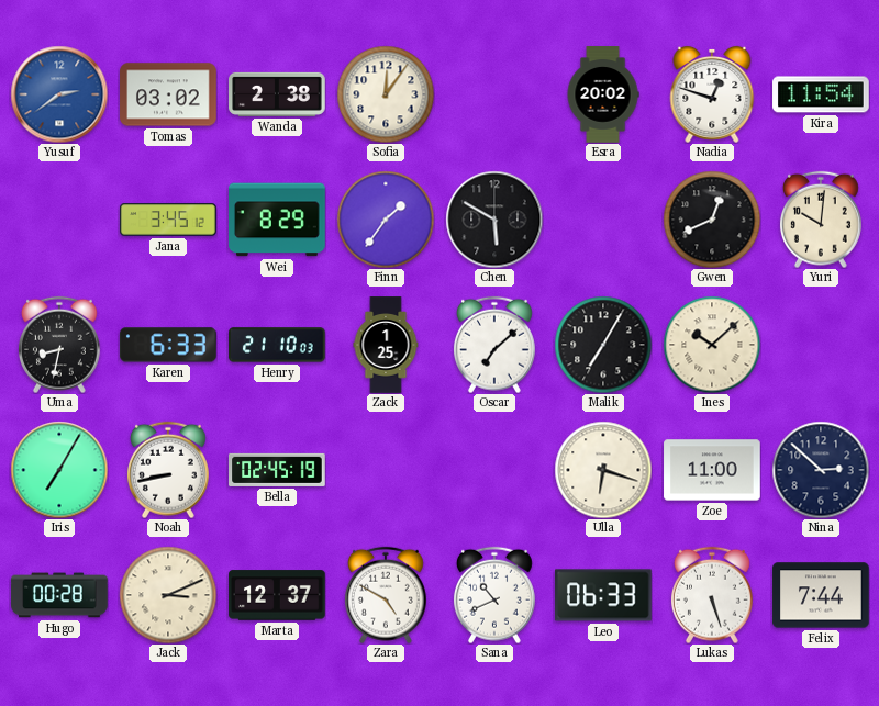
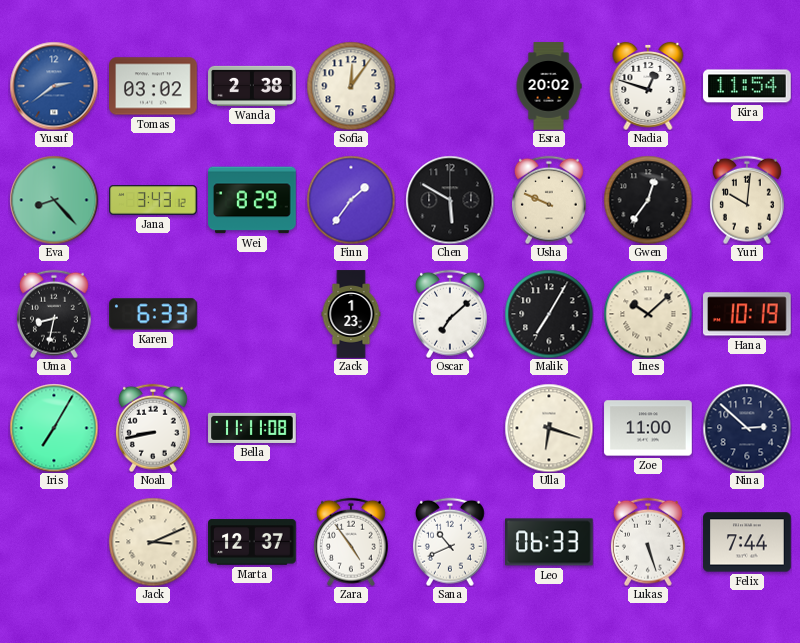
Eva: none -> 8:23
Jana: 3:45 -> 3:43
Usha: none -> 9:49
Gwen: 12:41 -> 12:36
Henry: 21:10 -> none
Zack: 1:25 -> 1:23
Hana: none -> 10:19
Bella: 02:45 -> 11:11
Hugo: 00:28 -> none
Zara: 4:50 -> 4:54
